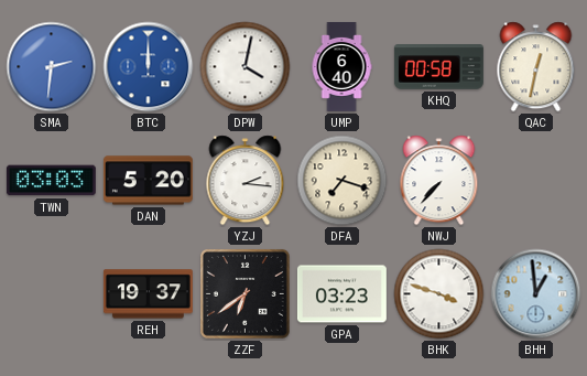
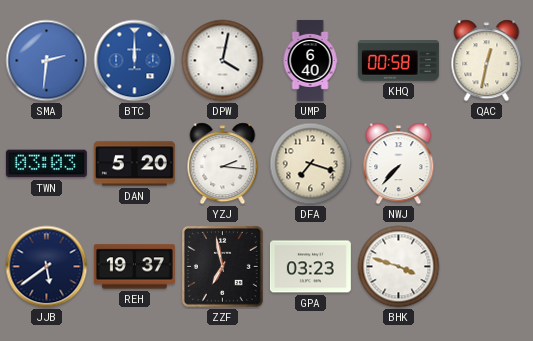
JJB: none -> 5:39
ZZF: 6:39 -> 6:58
BHH: 12:59 -> none
